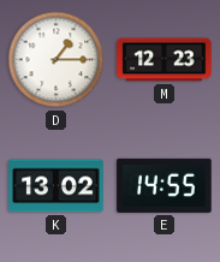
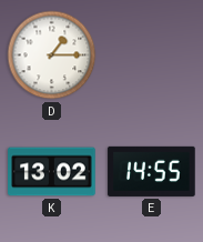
M: 12:23 -> none
